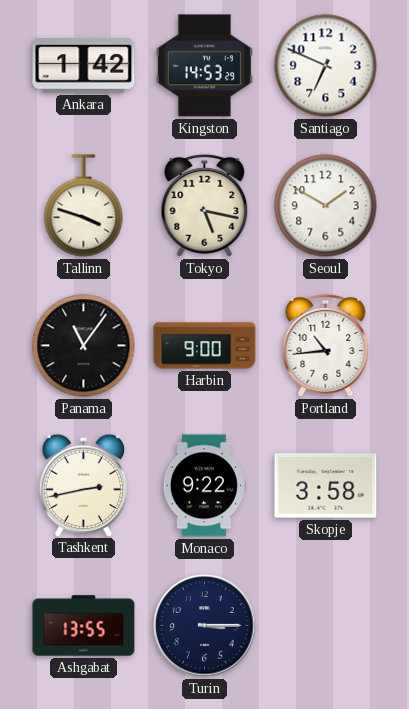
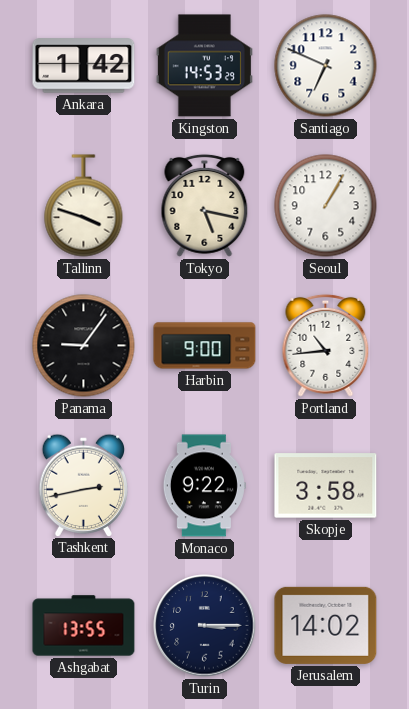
Seoul: 1:50 -> 1:05
Panama: 11:06 -> 9:06
Jerusalem: none -> 14:02
